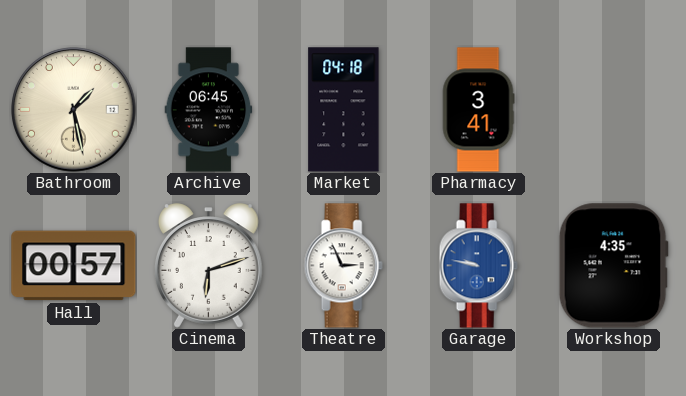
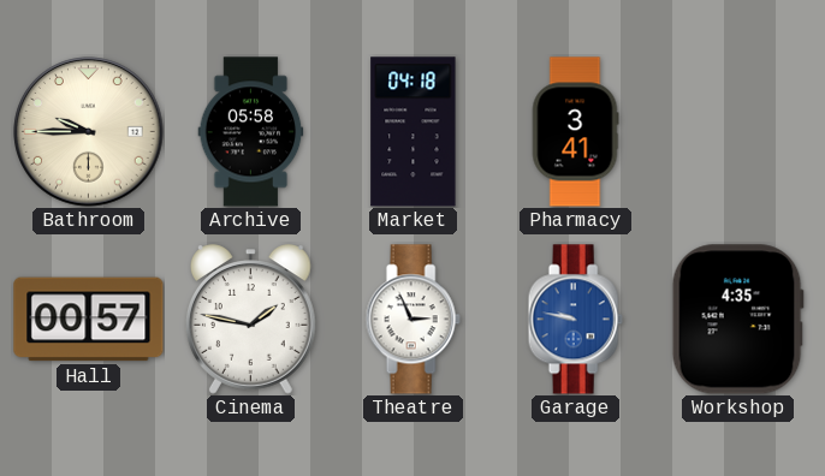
Bathroom: 1:28 -> 9:45
Archive: 06:45 -> 05:58
Cinema: 6:12 -> 1:47
